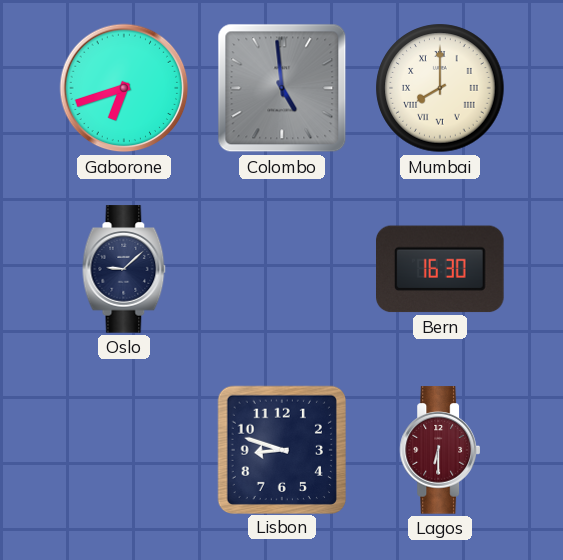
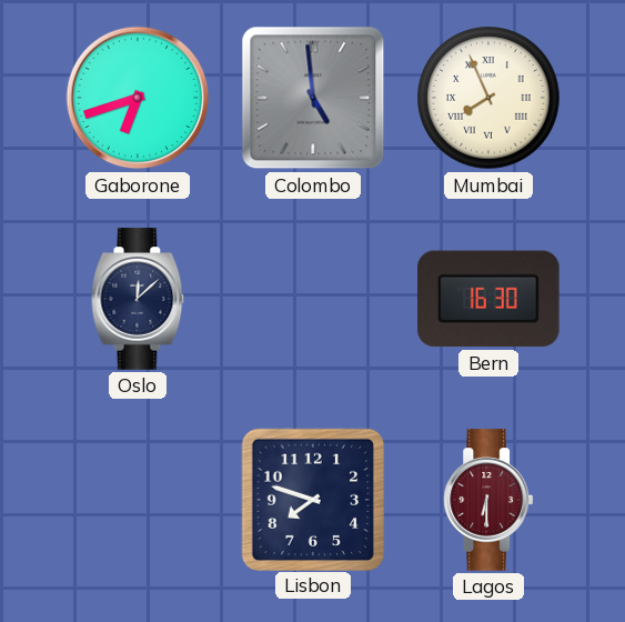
Mumbai: 8:00 -> 7:56
Oslo: 9:08 -> 12:08
Lisbon: 8:48 -> 7:48
